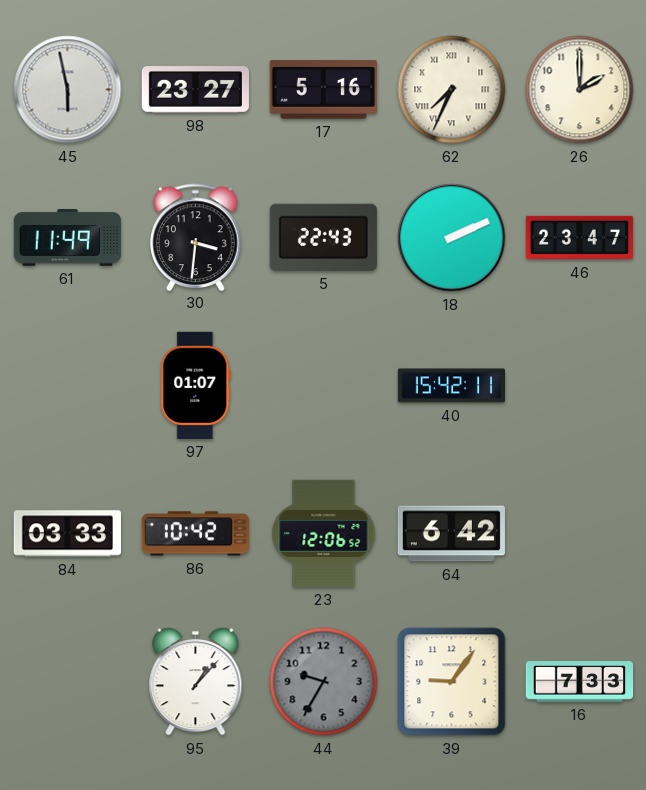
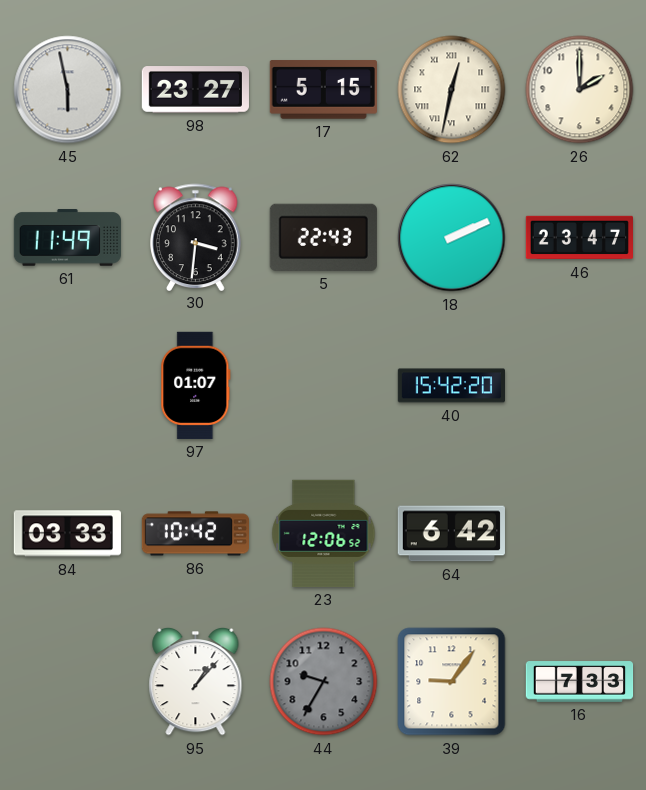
17: 5:16 -> 5:15
62: 7:34 -> 12:32
40: 15:42:11 -> 15:42:20
